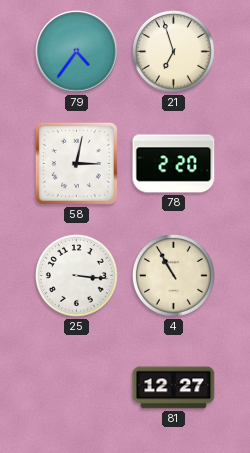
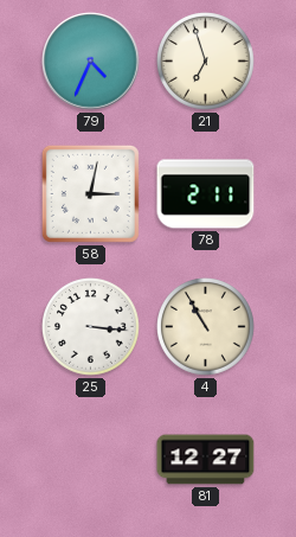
79: 4:36 -> 4:34
78: 2:20 -> 2:11
